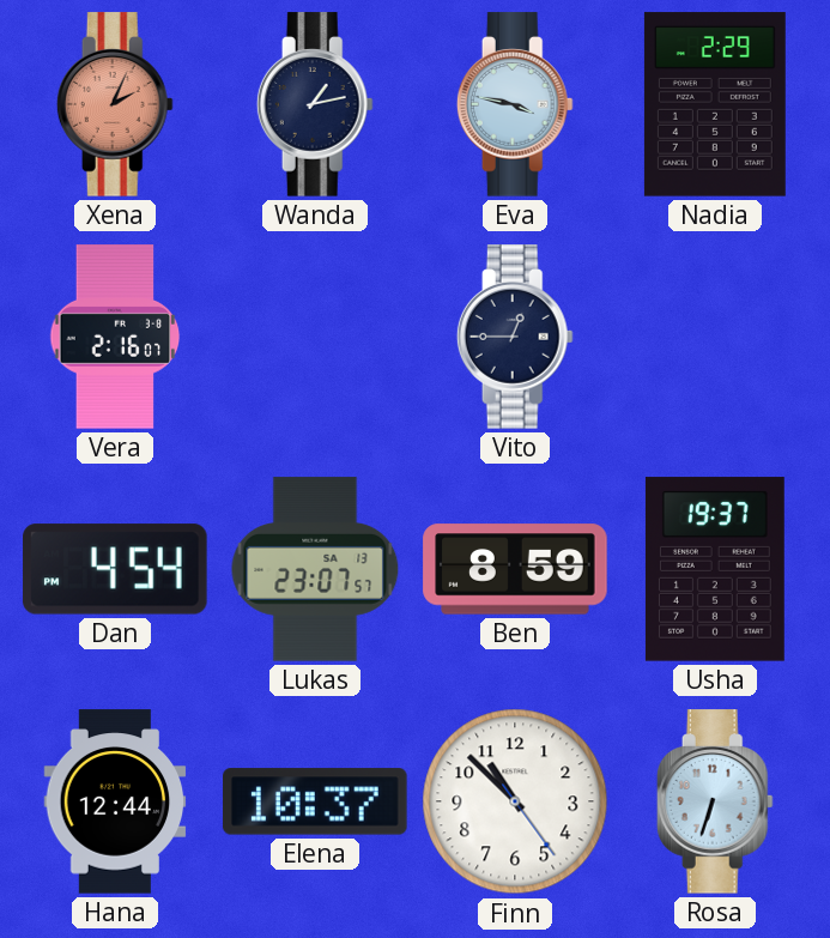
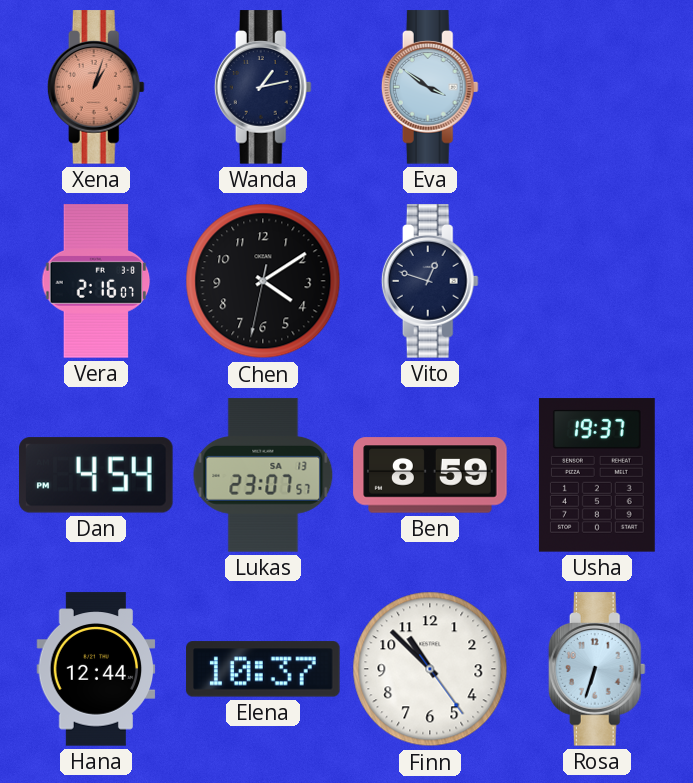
Xena: 2:04 -> 1:03
Eva: 3:47 -> 3:51
Nadia: 2:29 -> none
Chen: none -> 4:09
Vito: 12:45 -> 12:48
